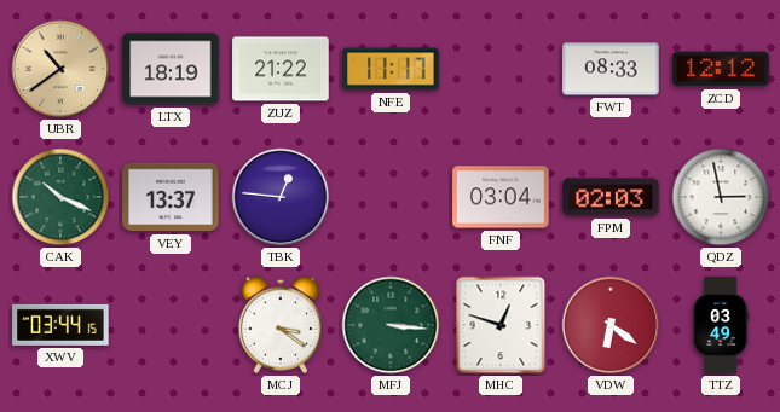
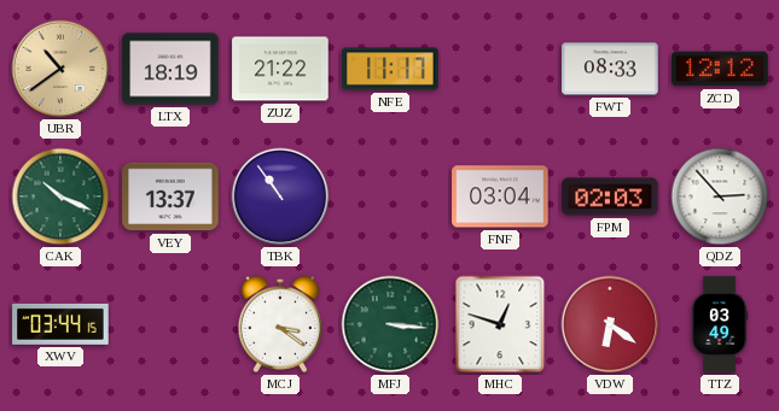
TBK: 12:46 -> 10:54
QDZ: 2:58 -> 2:53
